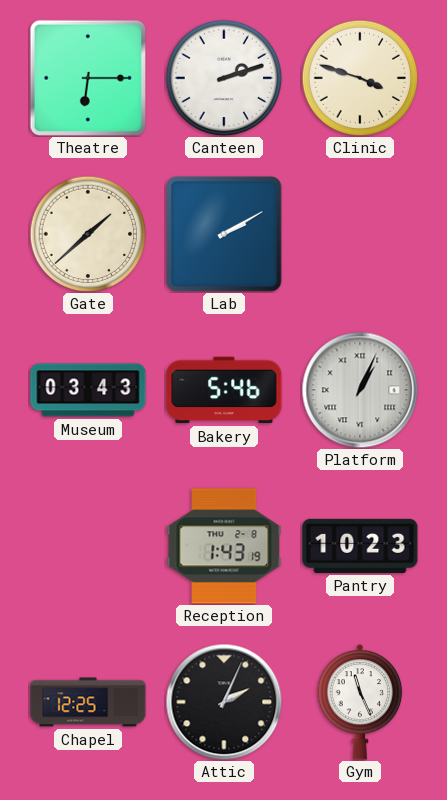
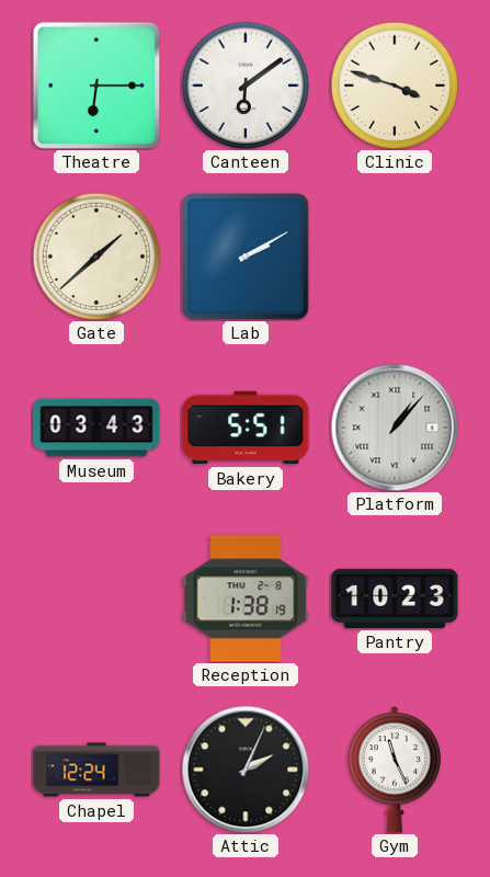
Canteen: 2:12 -> 6:09
Bakery: 5:46 -> 5:51
Platform: 1:04 -> 1:07
Reception: 1:43 -> 1:38
Chapel: 12:25 -> 12:24
